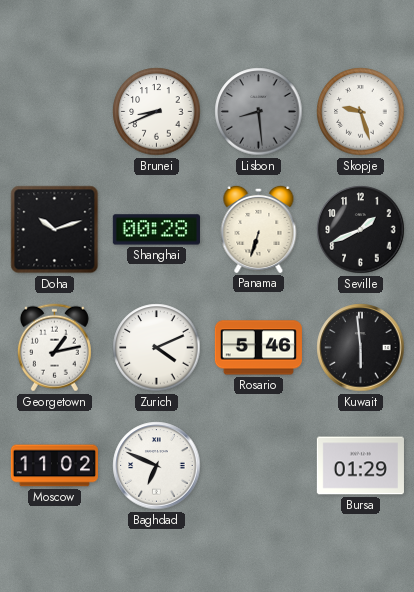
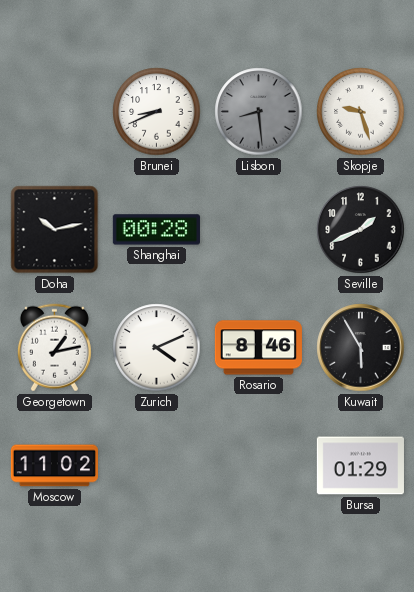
Doha: 10:12 -> 10:13
Panama: 6:33 -> none
Rosario: 5:46 -> 8:46
Kuwait: 5:59 -> 5:55
Baghdad: 6:49 -> none
